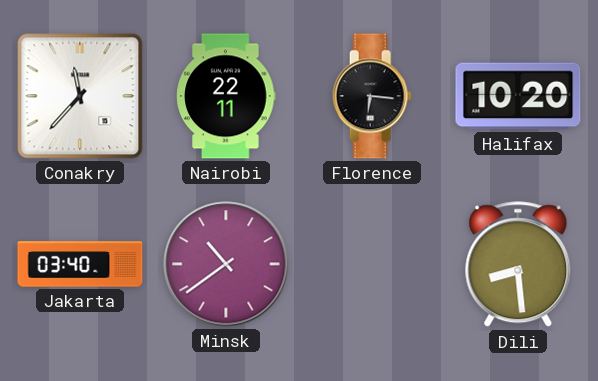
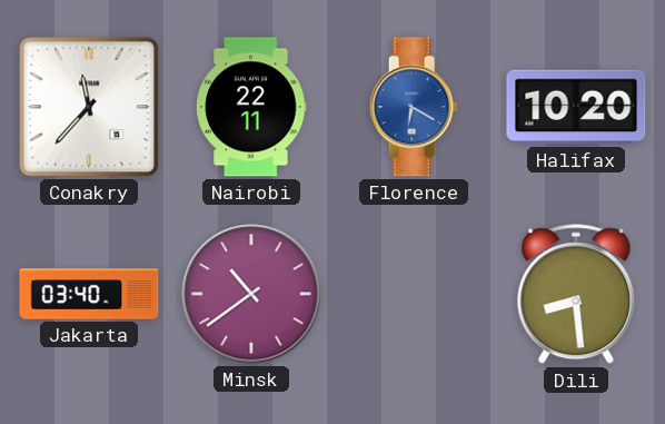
Florence: 6:16 -> 6:20
Florence dial: black -> blue
